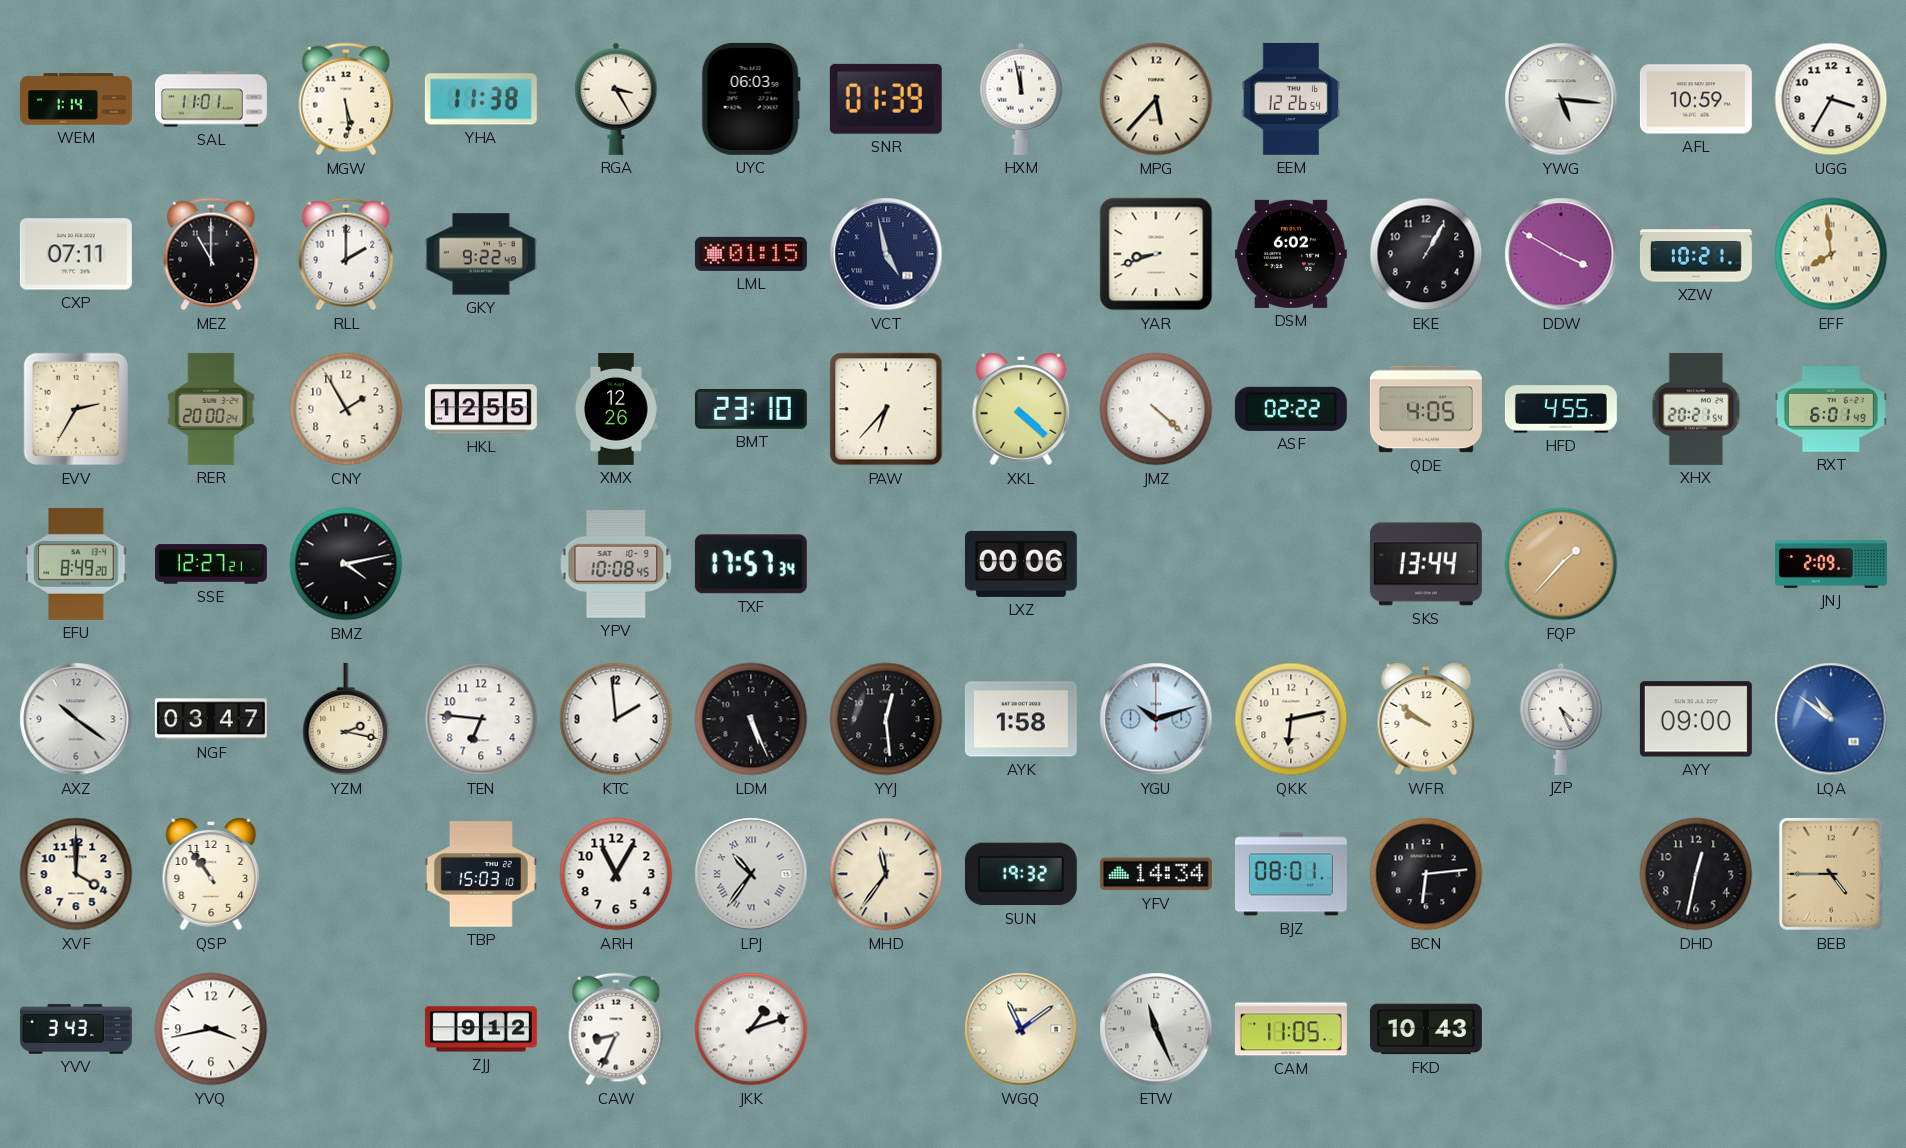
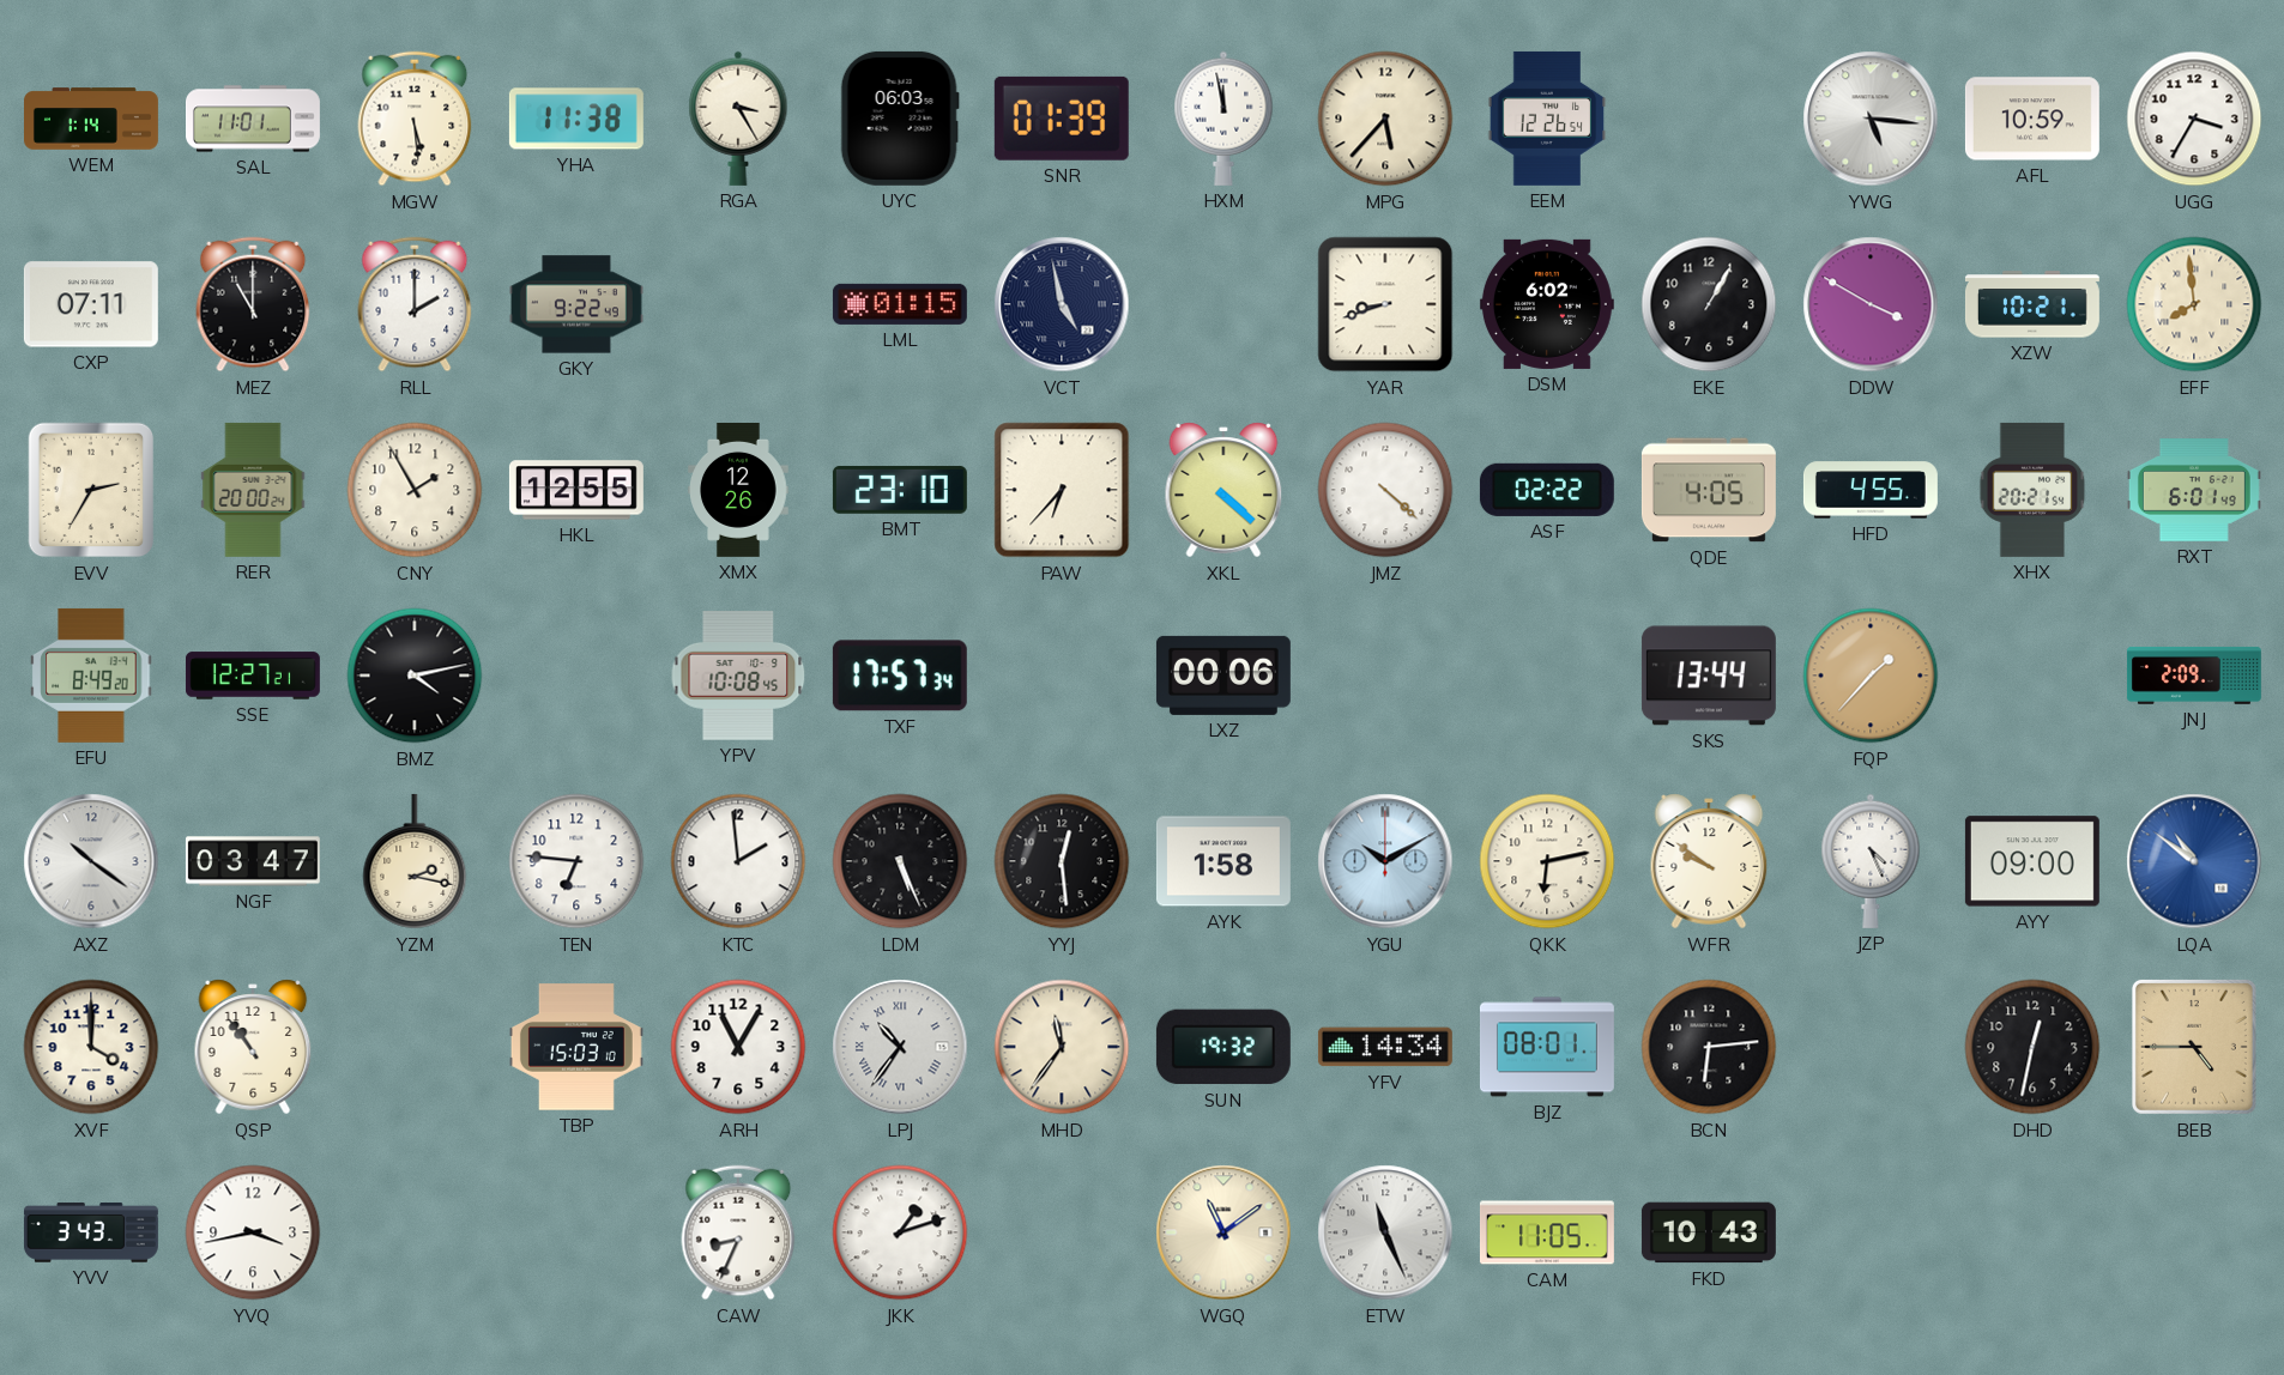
YGU: 10:12 -> 10:10
ZJJ: 9:12 -> none
